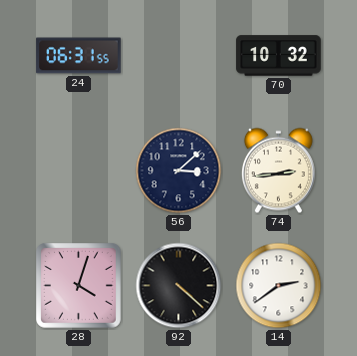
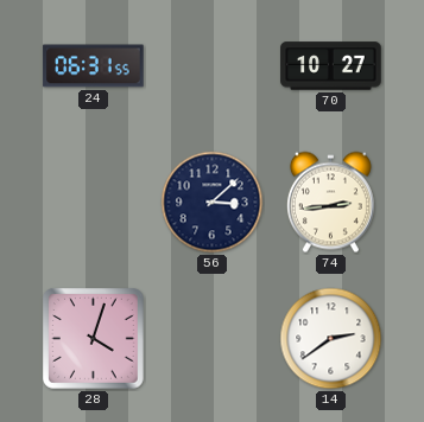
70: 10:32 -> 10:27
92: 4:22 -> none
